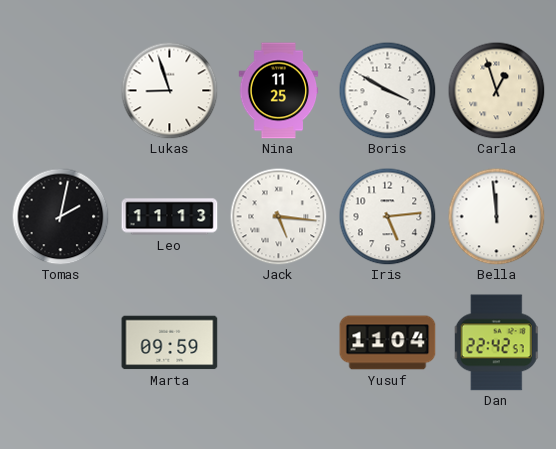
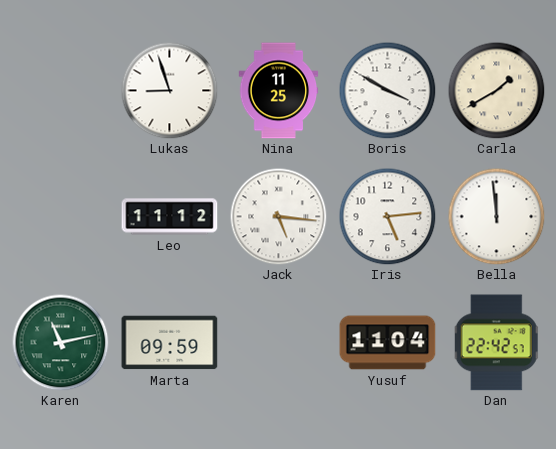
Carla: 12:57 -> 1:40
Tomas: 2:02 -> none
Leo: 11:13 -> 11:12
Karen: none -> 11:13
